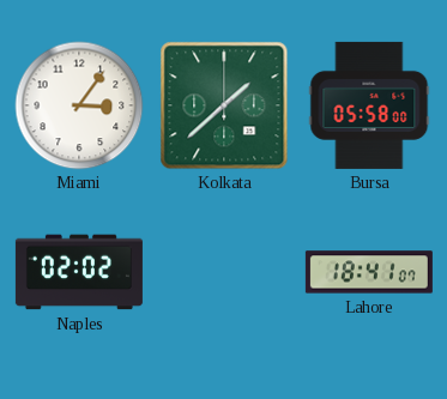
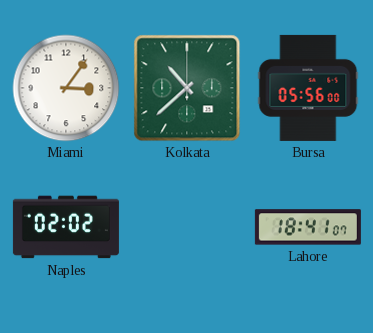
Kolkata: 1:38 -> 10:38
Bursa: 05:58 -> 05:56
